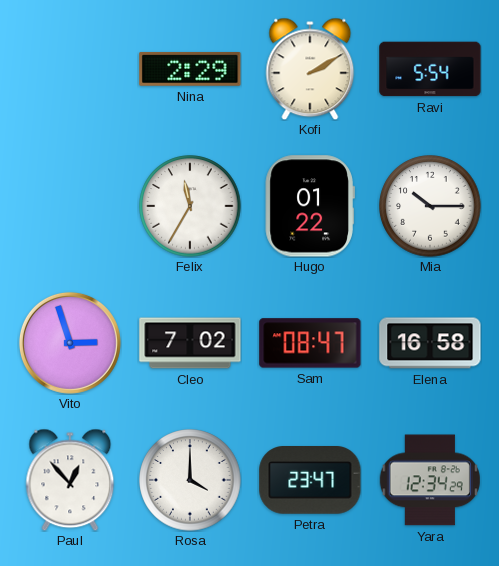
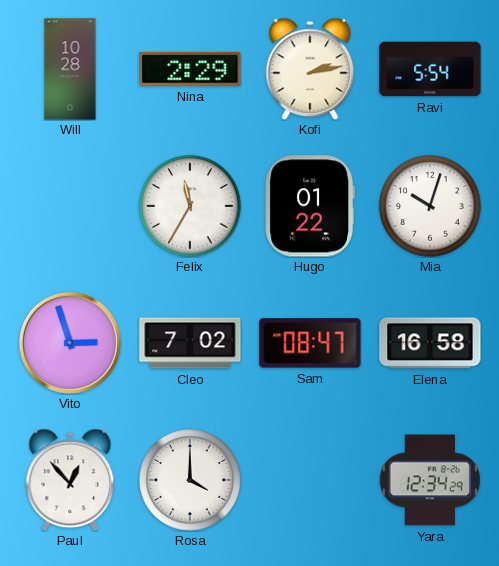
Will: none -> 10:28
Kofi: 2:10 -> 2:13
Mia: 10:15 -> 10:03
Petra: 23:47 -> none
